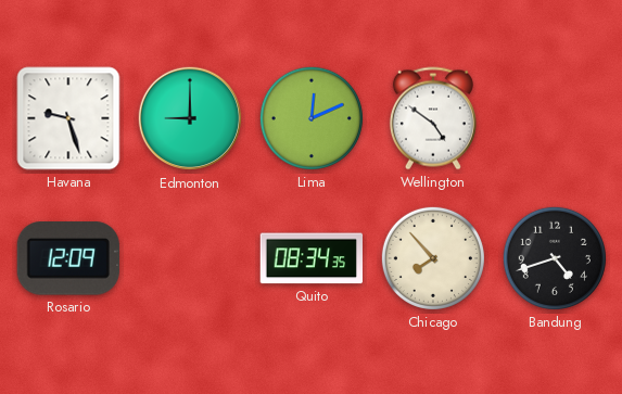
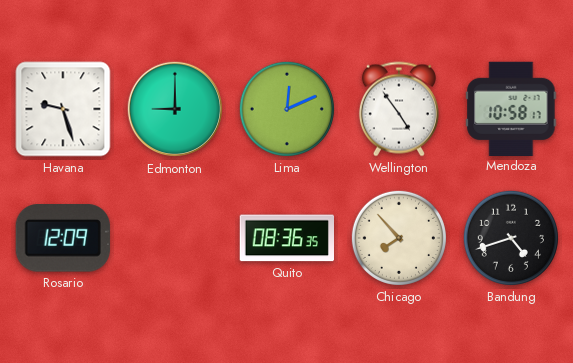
Wellington: 4:51 -> 4:54
Mendoza: none -> 10:58
Quito: 08:34 -> 08:36
